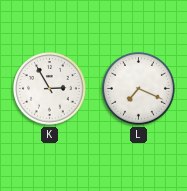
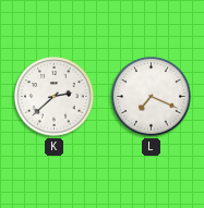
K: 2:55 -> 2:38
